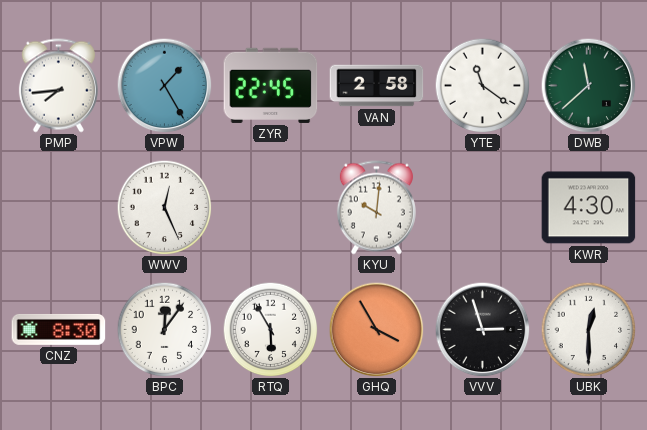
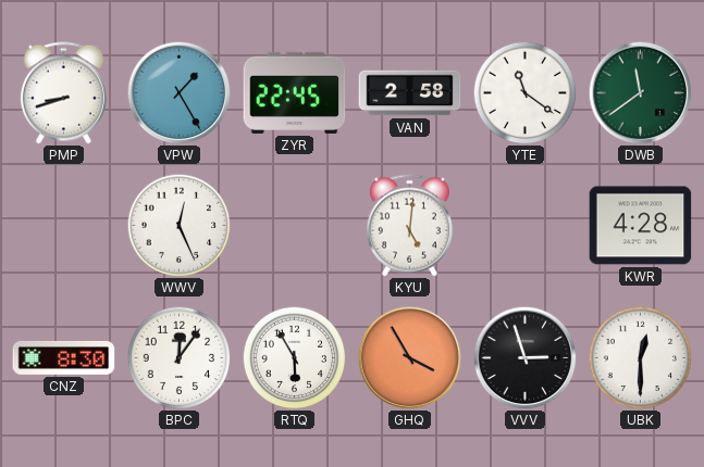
PMP: 7:44 -> 8:42
DWB: 11:38 -> 11:39
KYU: 10:01 -> 5:01
KWR: 4:30 -> 4:28
